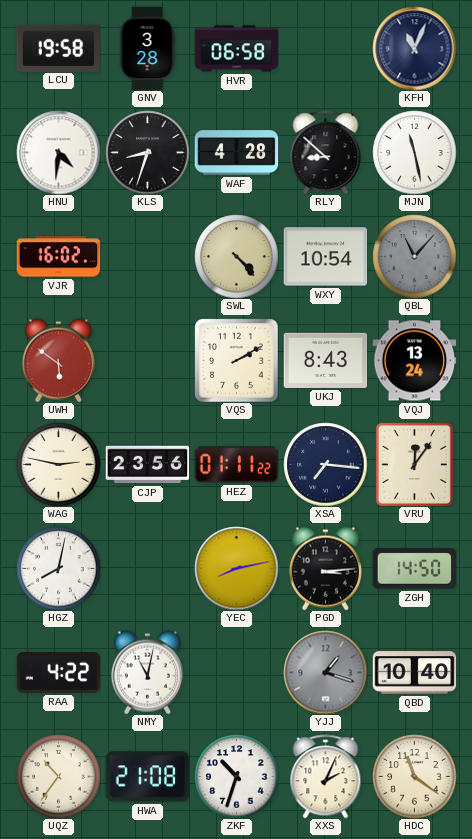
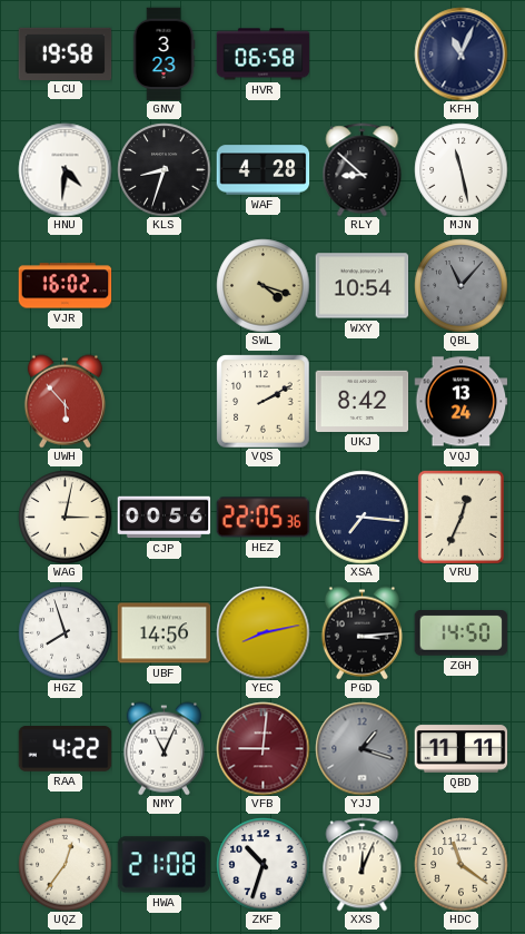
GNV: 3:28 -> 3:23
SWL: 4:23 -> 4:18
UWH: 5:51 -> 5:53
UKJ: 8:43 -> 8:42
WAG: 2:47 -> 3:02
CJP: 23:56 -> 00:56
HEZ: 01:11 -> 22:05
VRU: 12:06 -> 12:34
HGZ: 8:02 -> 7:57
UBF: none -> 14:56
NMY: 11:02 -> 11:04
VFB: none -> 9:01
QBD: 10:40 -> 11:11
UQZ: 10:36 -> 12:36
XXS: 2:04 -> 12:04
